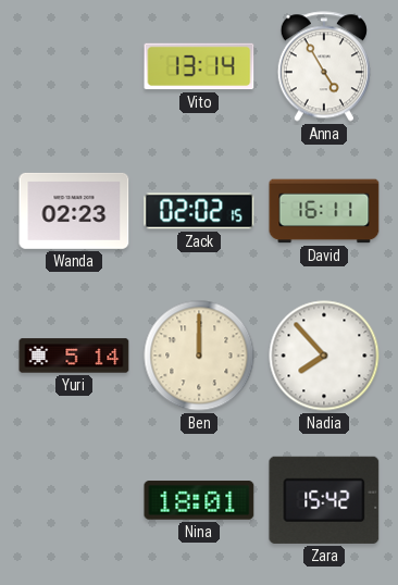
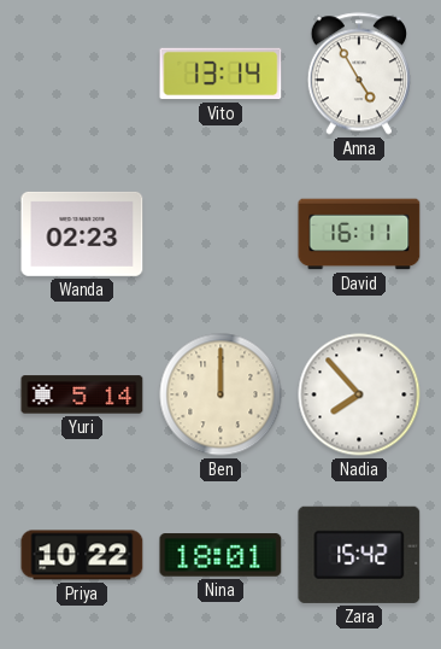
Zack: 02:02 -> none
Priya: none -> 10:22
